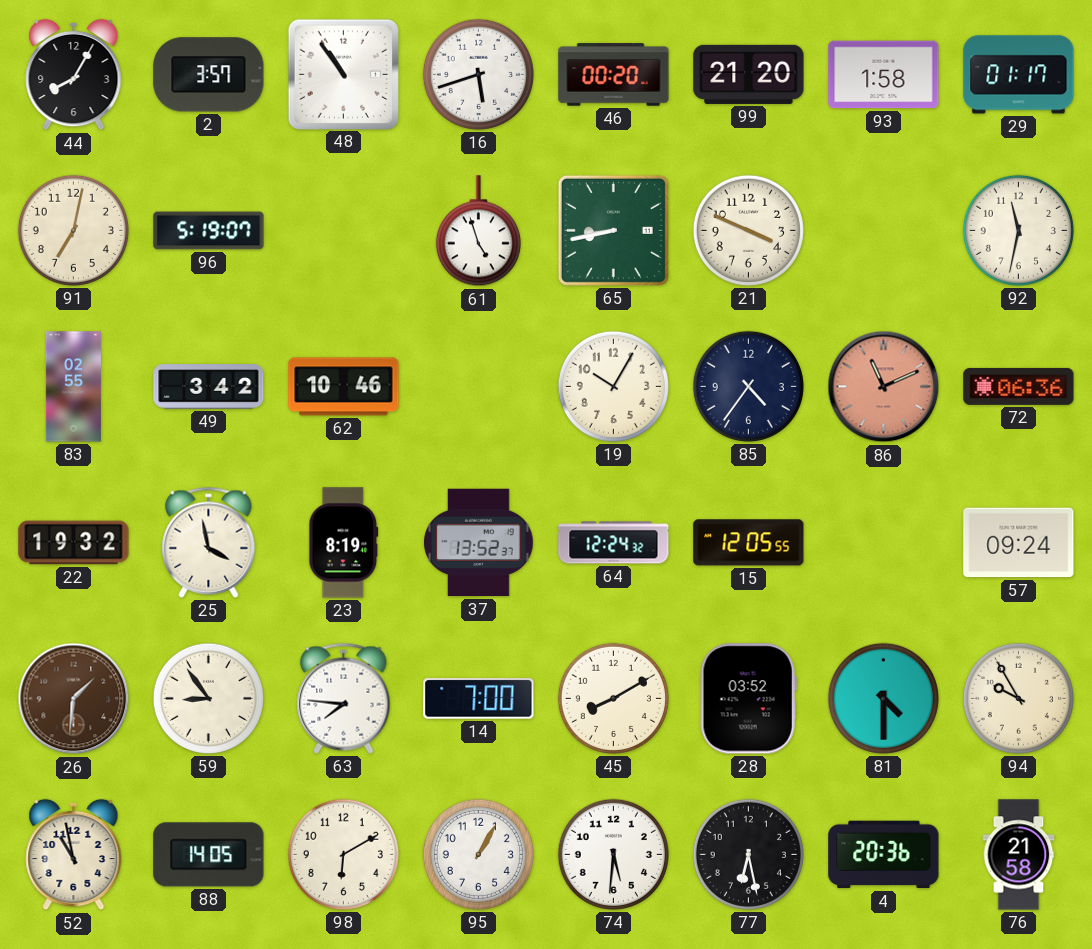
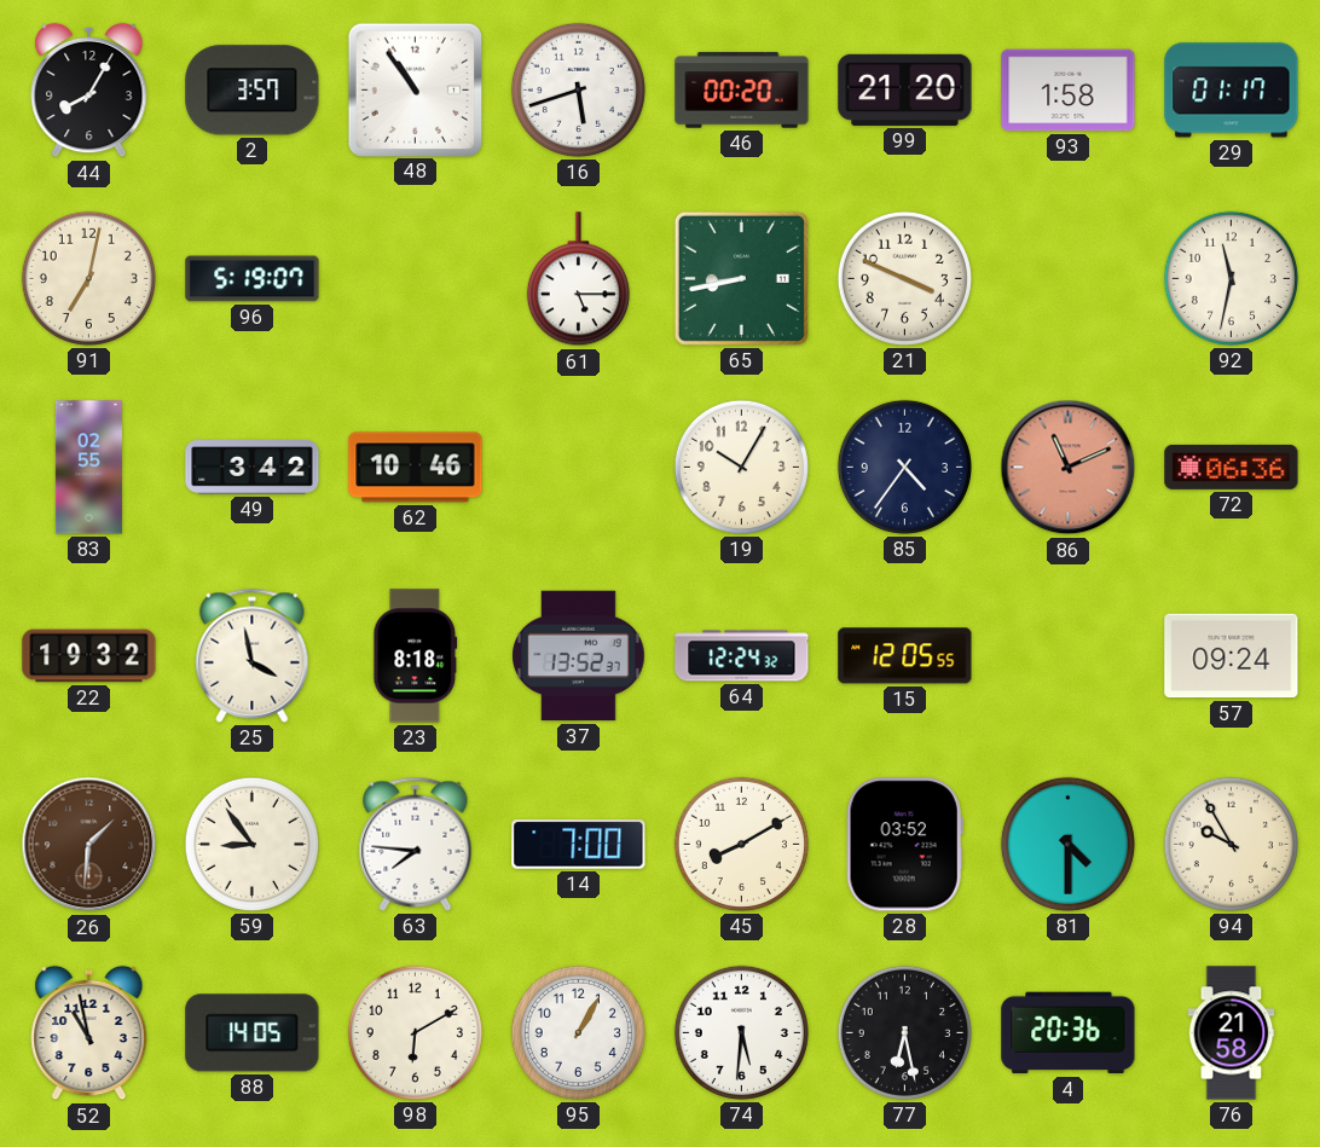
61: 4:57 -> 5:15
23: 8:19 -> 8:18
